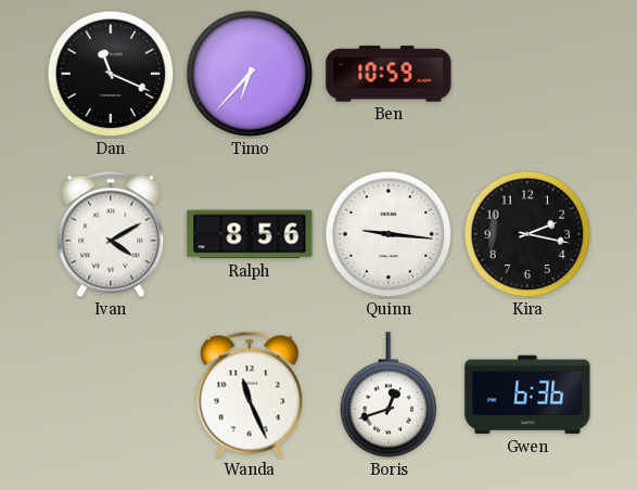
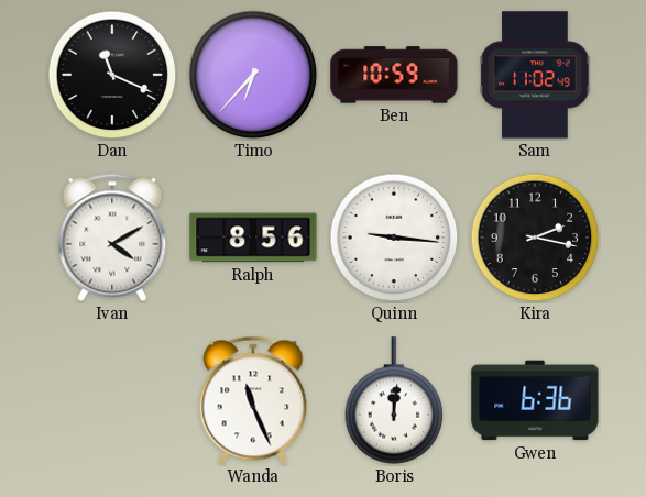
Sam: none -> 11:02
Boris: 12:42 -> 12:01
